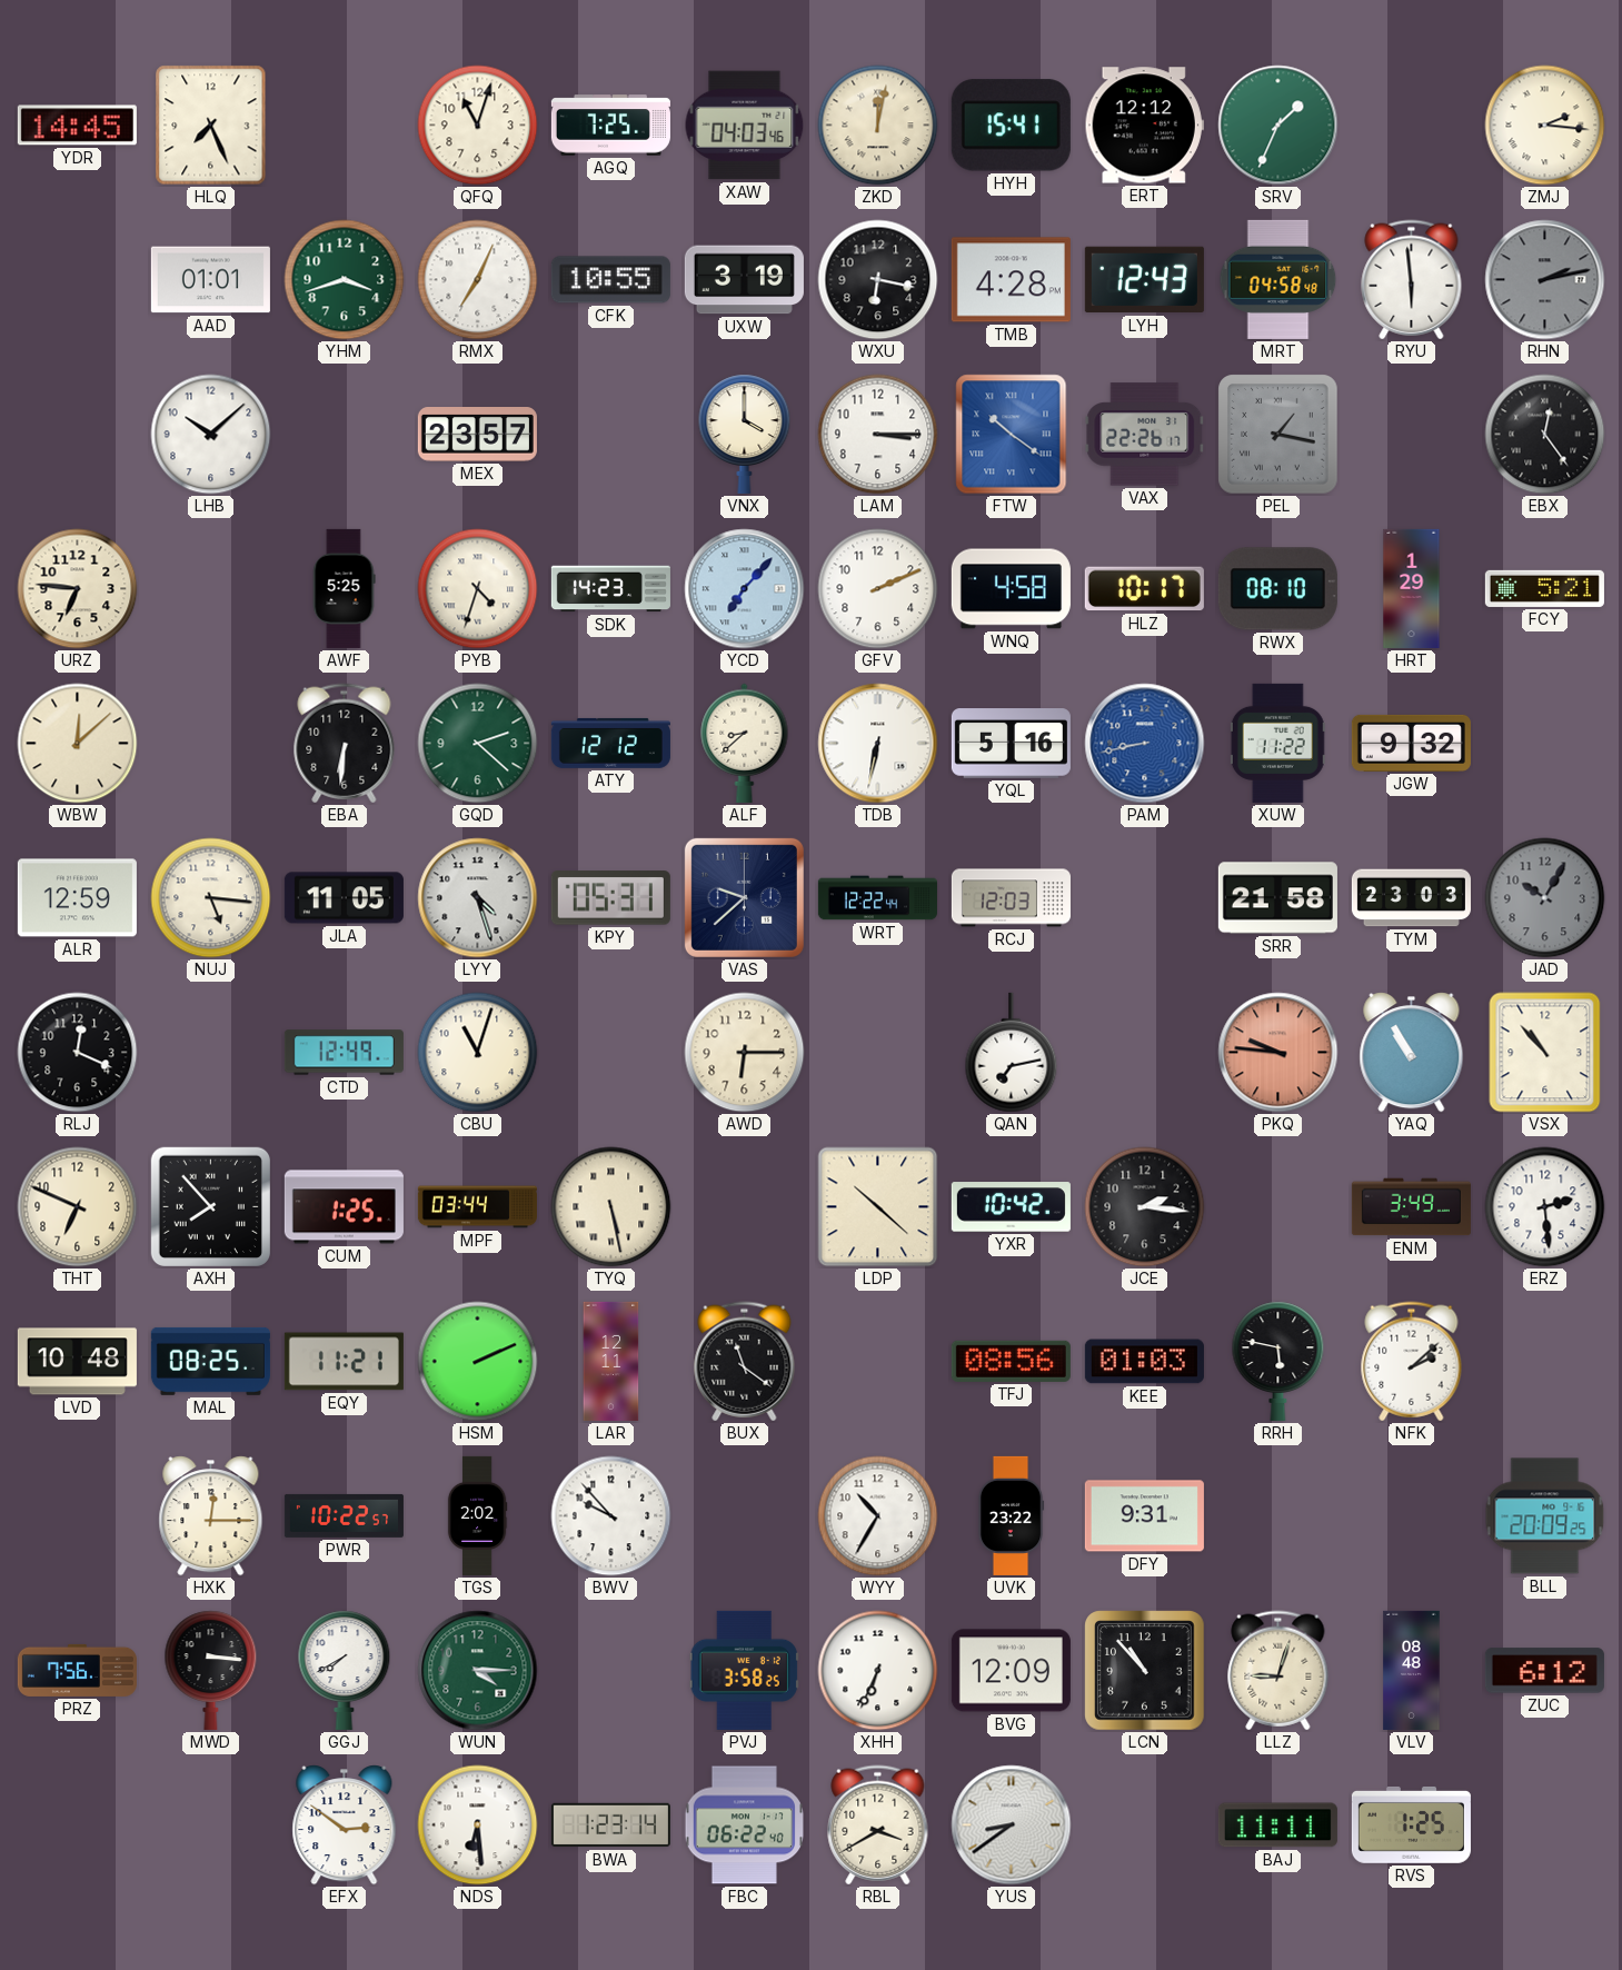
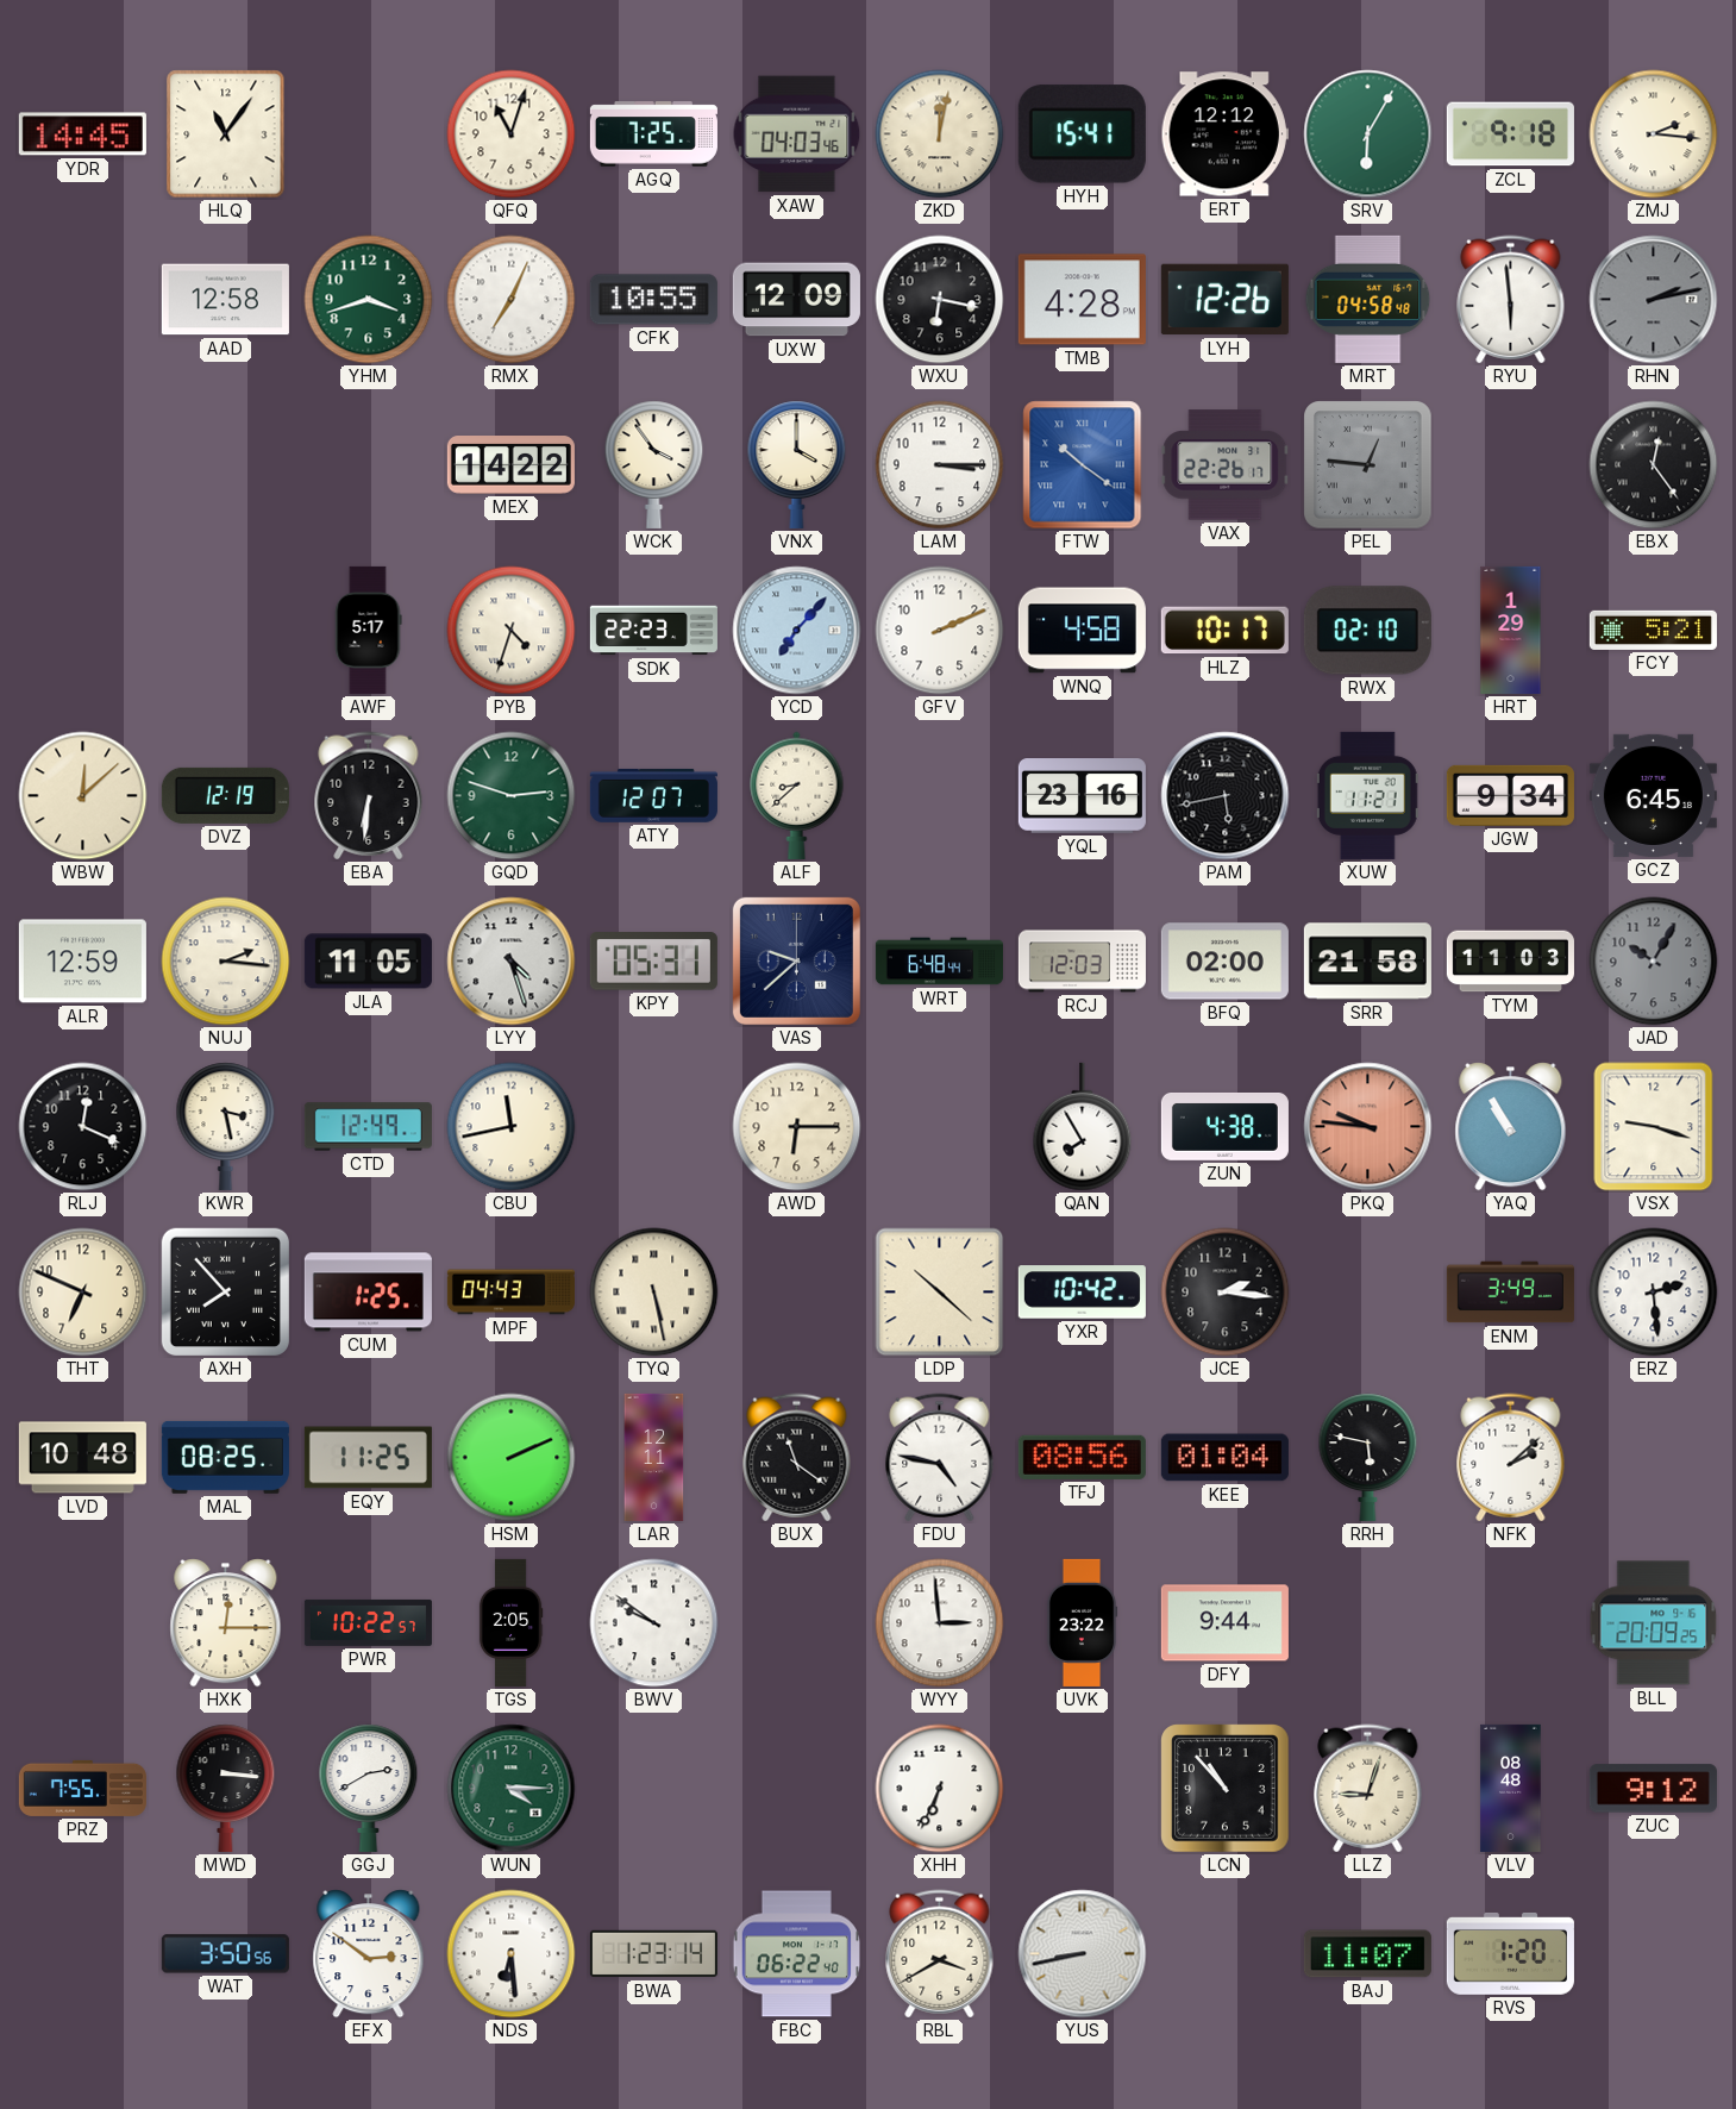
HLQ: 7:26 -> 11:06
SRV: 1:34 -> 6:05
ZCL: none -> 9:18
AAD: 01:01 -> 12:58
UXW: 3:19 -> 12:09
LYH: 12:43 -> 12:26
LHB: 10:08 -> none
MEX: 23:57 -> 14:22
WCK: none -> 3:54
PEL: 1:17 -> 12:46
URZ: 6:46 -> none
AWF: 5:25 -> 5:17
SDK: 14:23 -> 22:23
RWX: 08:10 -> 02:10
DVZ: none -> 12:19
GQD: 2:22 -> 2:48
ATY: 12:12 -> 12:07
TDB: 6:32 -> none
YQL: 5:16 -> 23:16
PAM: 8:43 -> 5:43
PAM dial: blue -> black
XUW: 11:22 -> 11:21
JGW: 9:32 -> 9:34
GCZ: none -> 6:45
NUJ: 5:16 -> 2:16
WRT: 12:22 -> 6:48
BFQ: none -> 02:00
TYM: 23:03 -> 11:03
KWR: none -> 3:28
CBU: 11:03 -> 11:43
QAN: 7:13 -> 7:55
ZUN: none -> 4:38
VSX: 10:53 -> 9:18
MPF: 03:44 -> 04:43
EQY: 11:21 -> 11:25
FDU: none -> 4:47
KEE: 01:03 -> 01:04
TGS: 2:02 -> 2:05
BWV: 9:53 -> 9:51
WYY: 10:35 -> 2:59
DFY: 9:31 -> 9:44
PRZ: 7:56 -> 7:55
GGJ: 7:40 -> 2:40
PVJ: 3:58 -> none
BVG: 12:09 -> none
ZUC: 6:12 -> 9:12
WAT: none -> 3:50
YUS: 8:39 -> 8:43
BAJ: 11:11 -> 11:07
RVS: 1:25 -> 1:20
